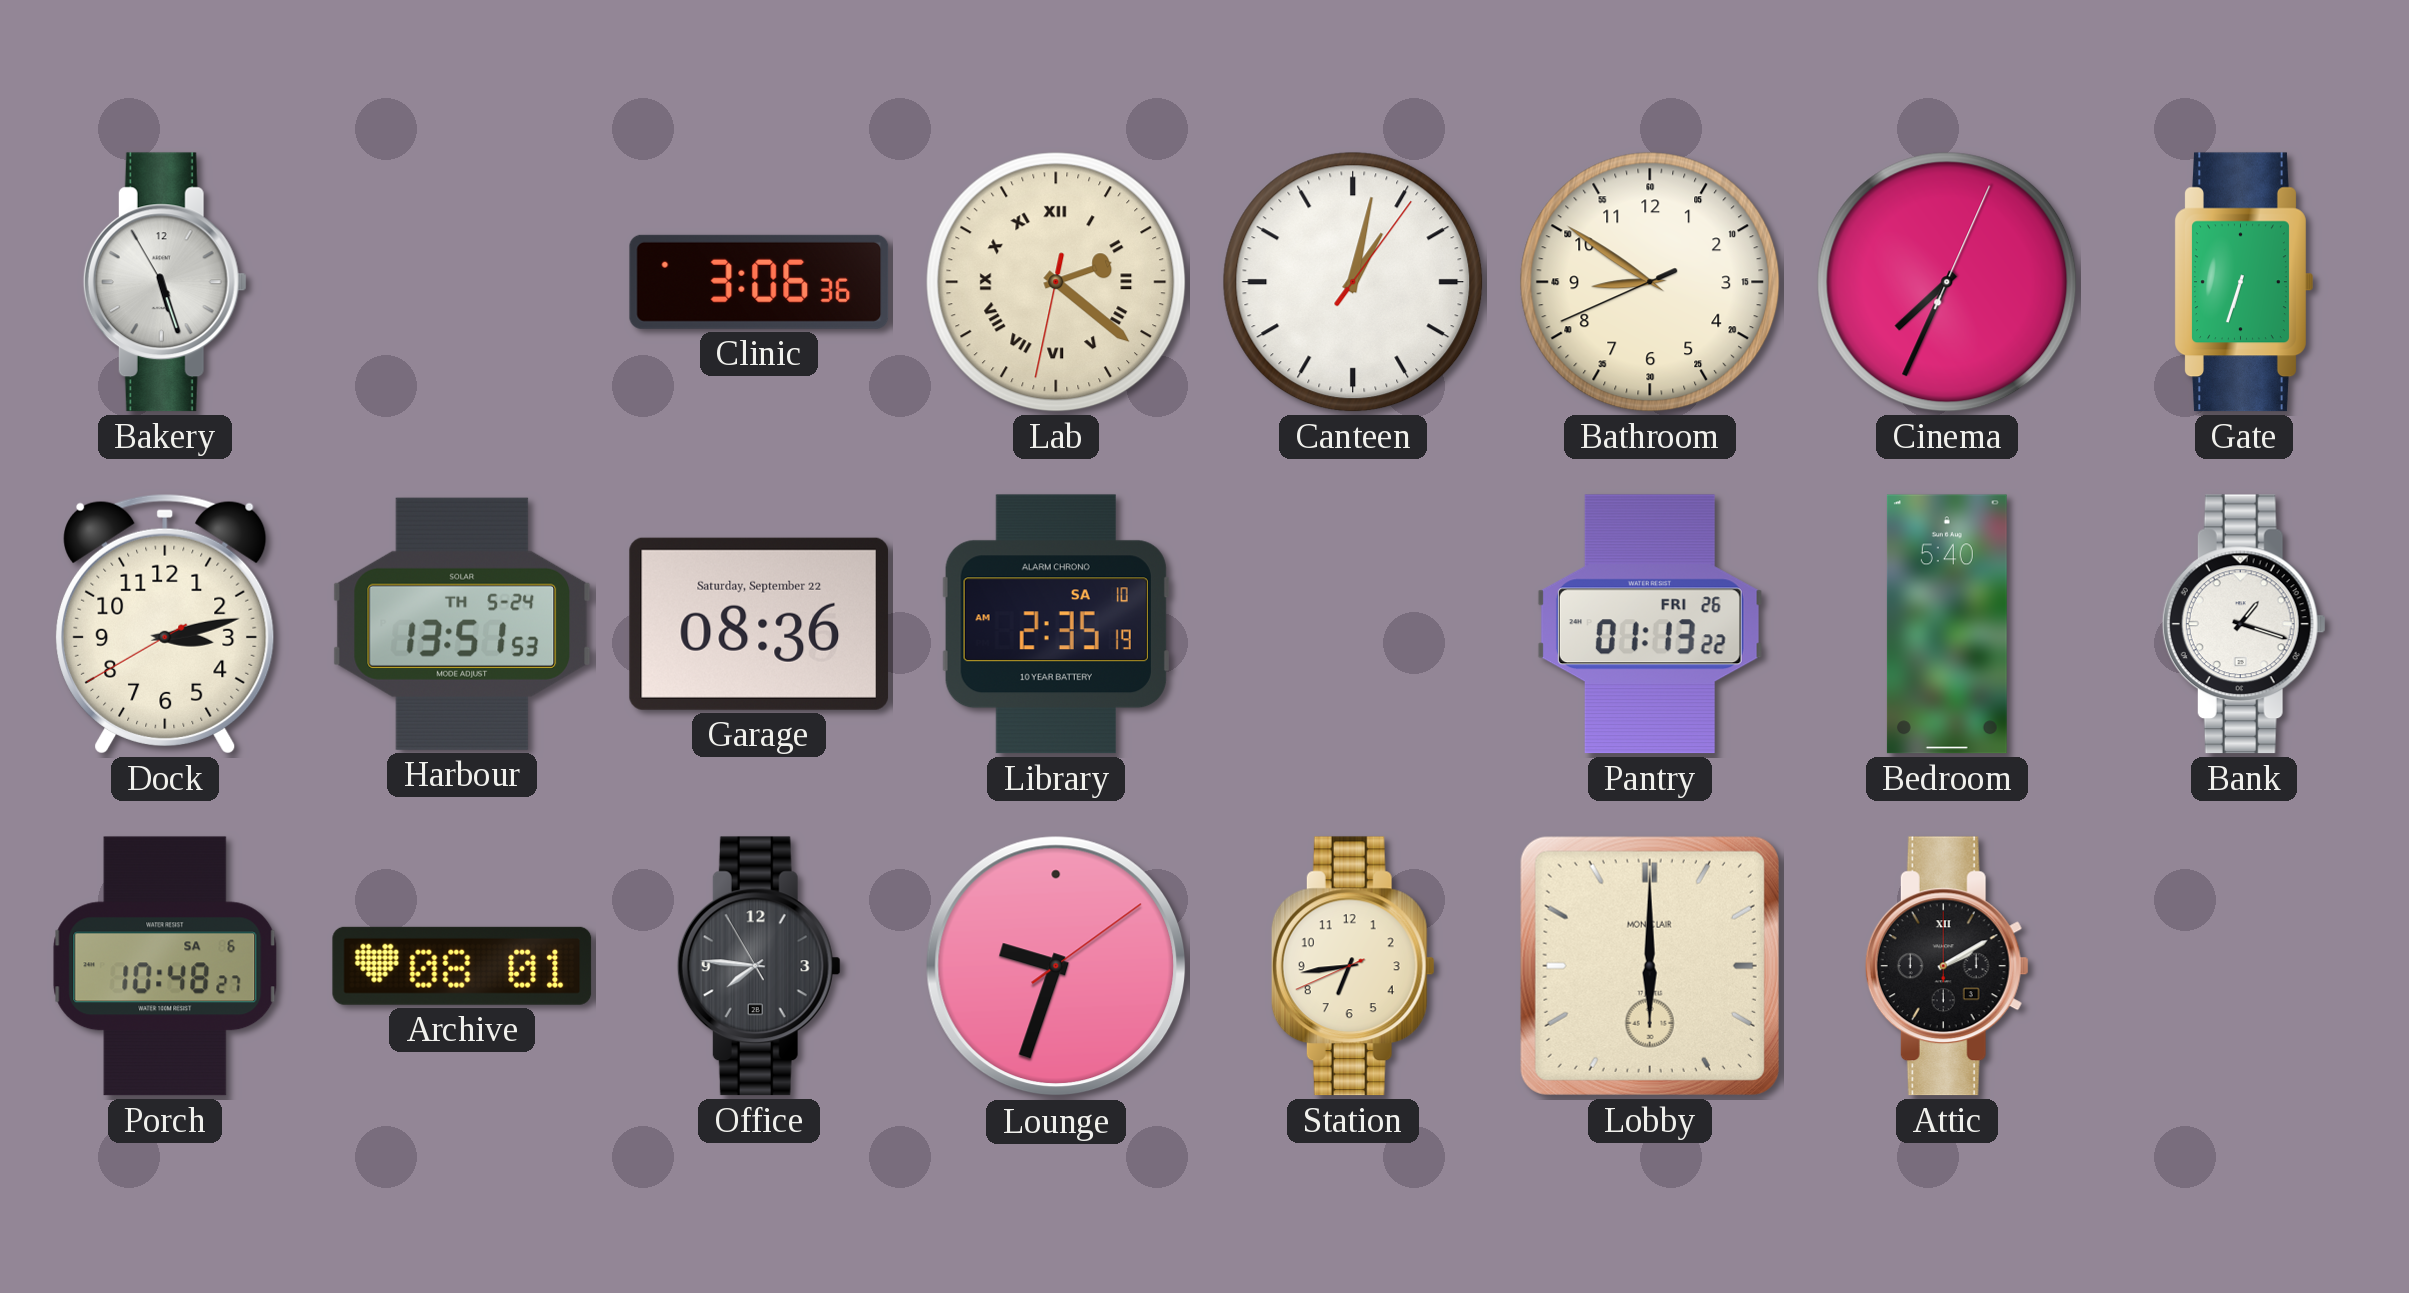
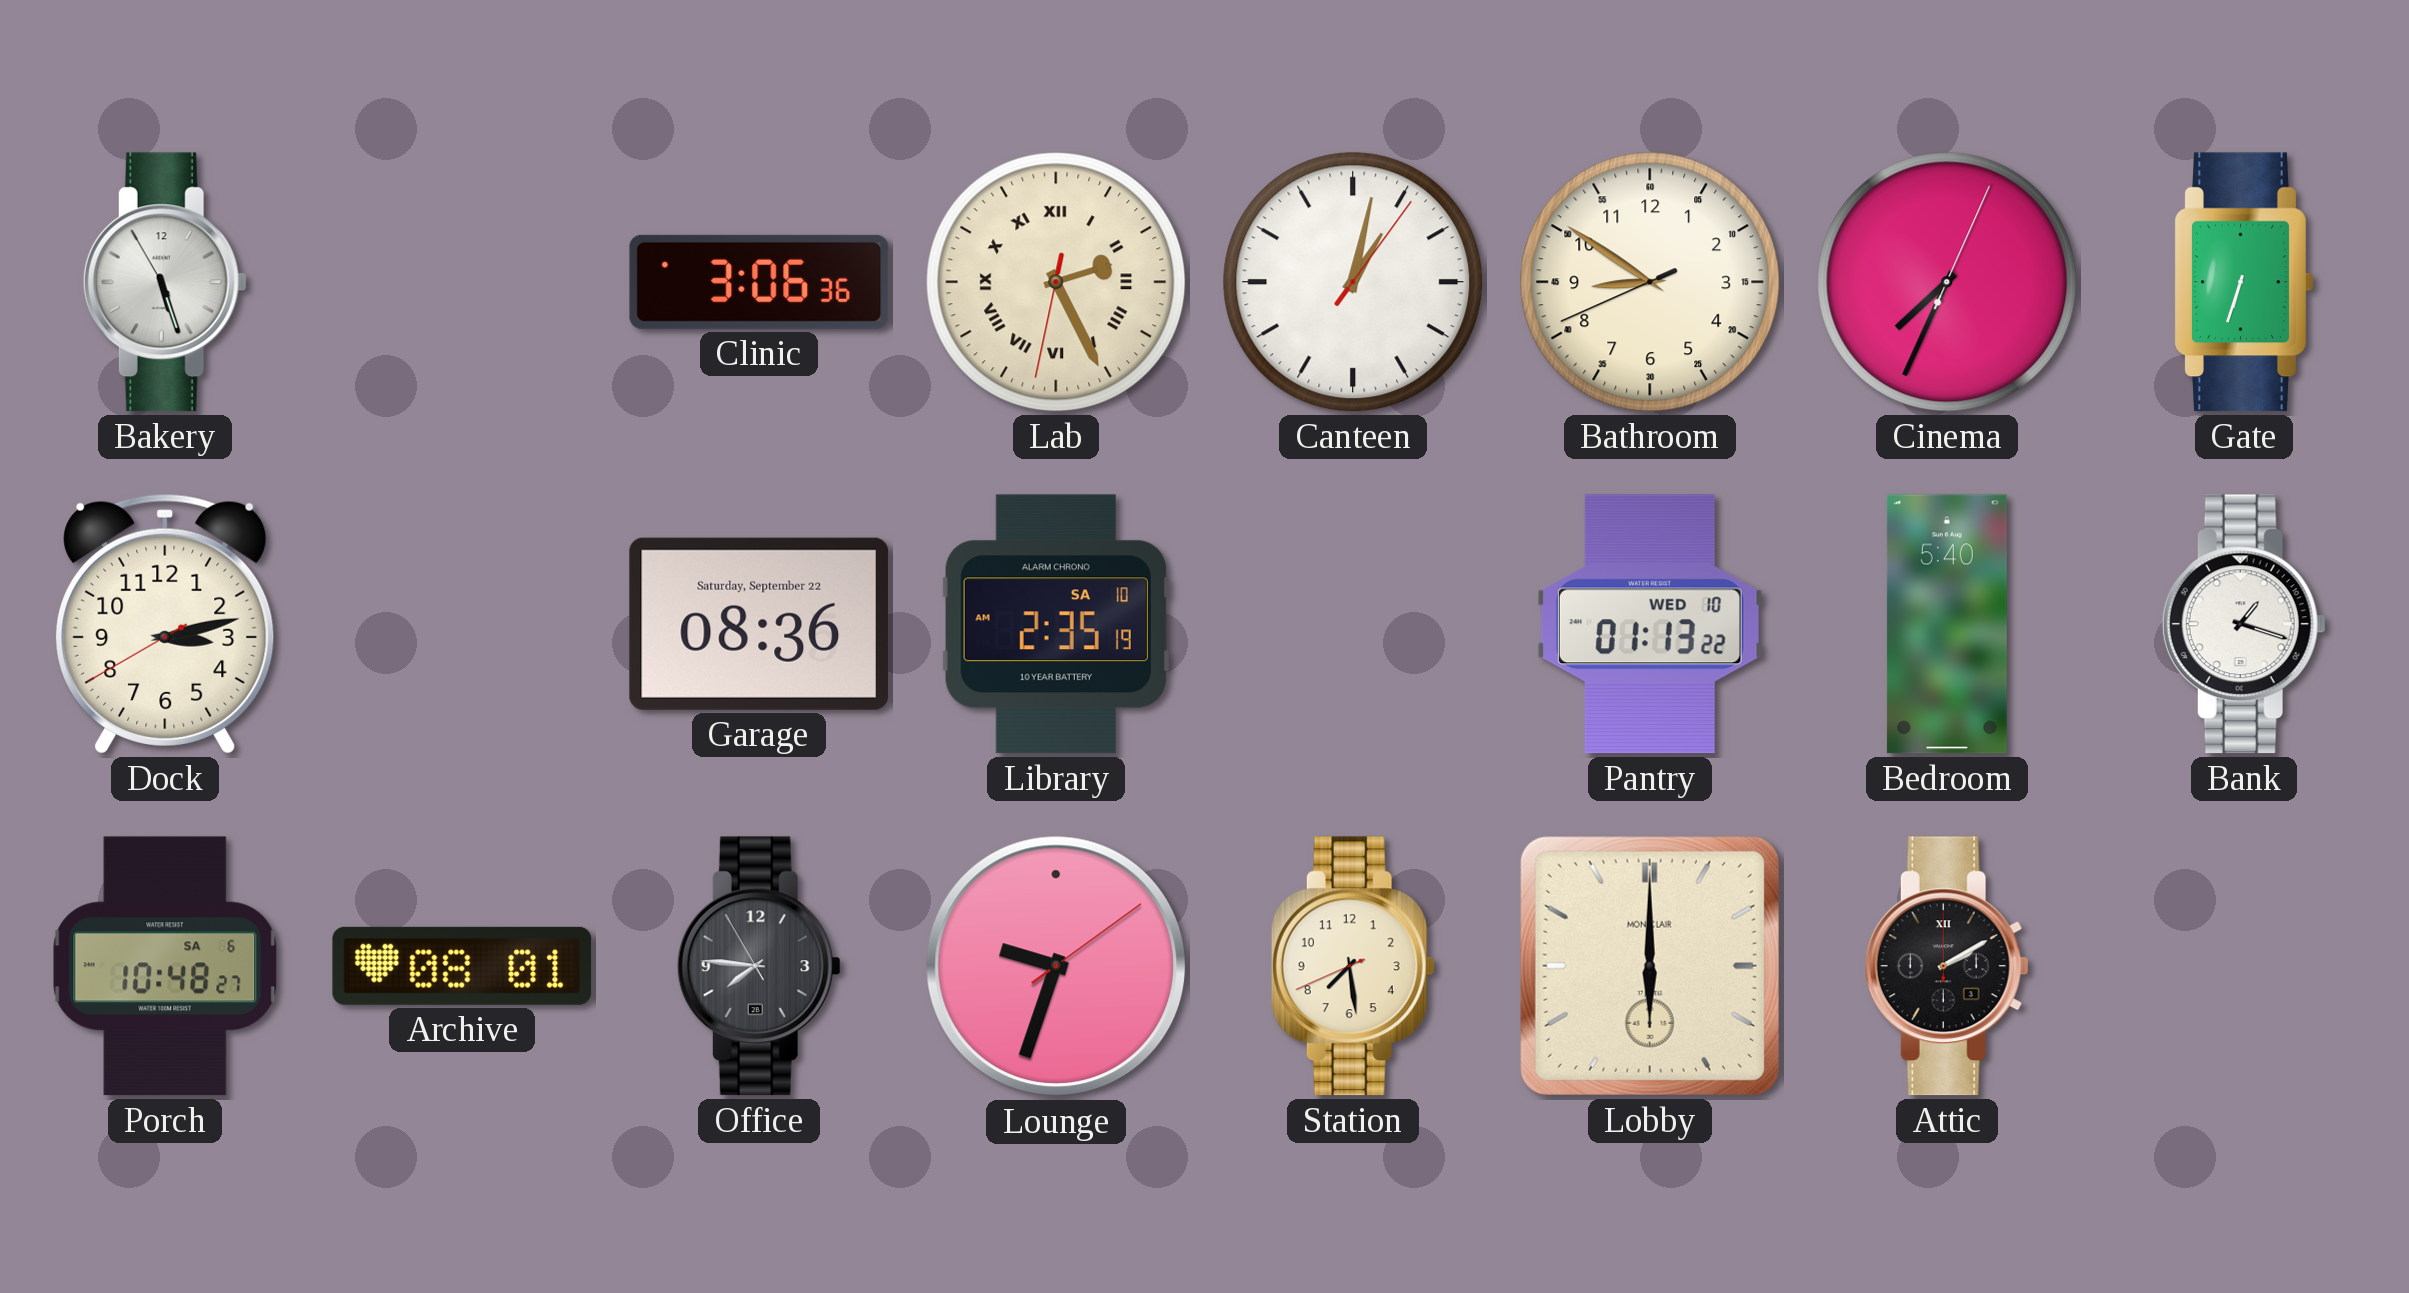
Lab: 2:21 -> 2:25
Harbour: 13:51 -> none
Pantry date: FRI 26 -> WED 10
Station: 6:43 -> 7:28
